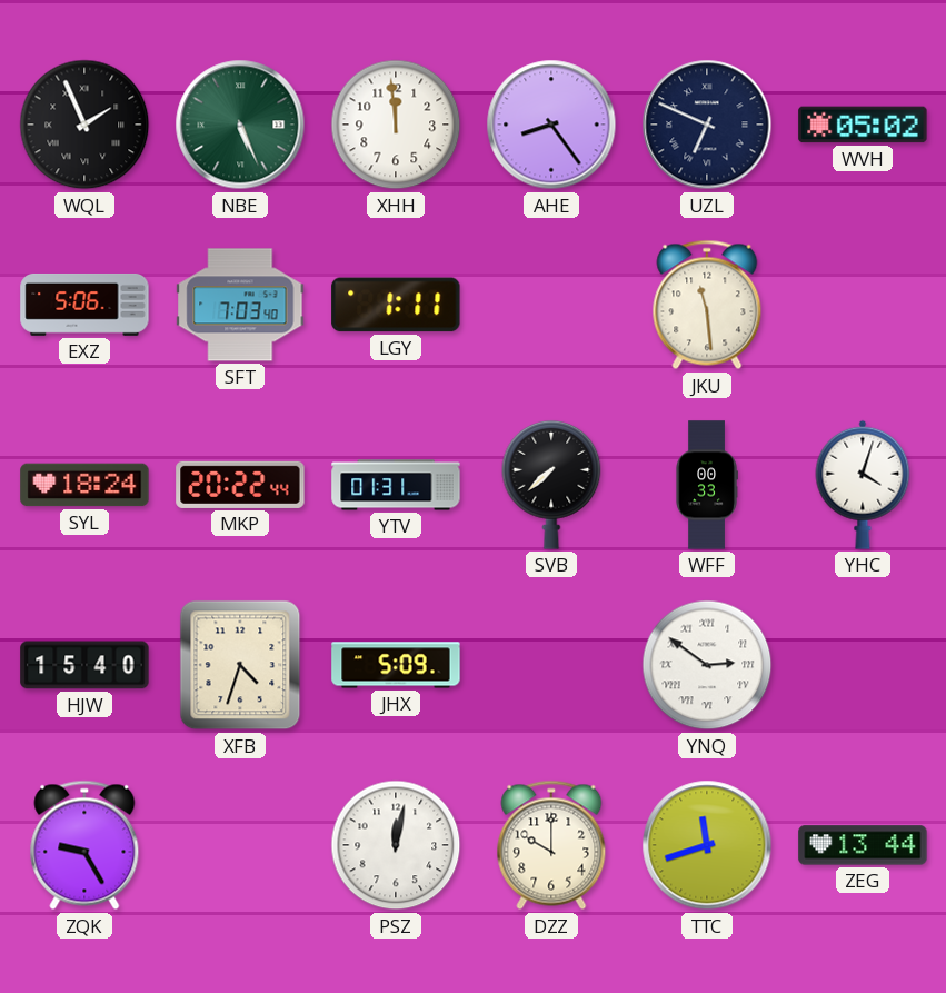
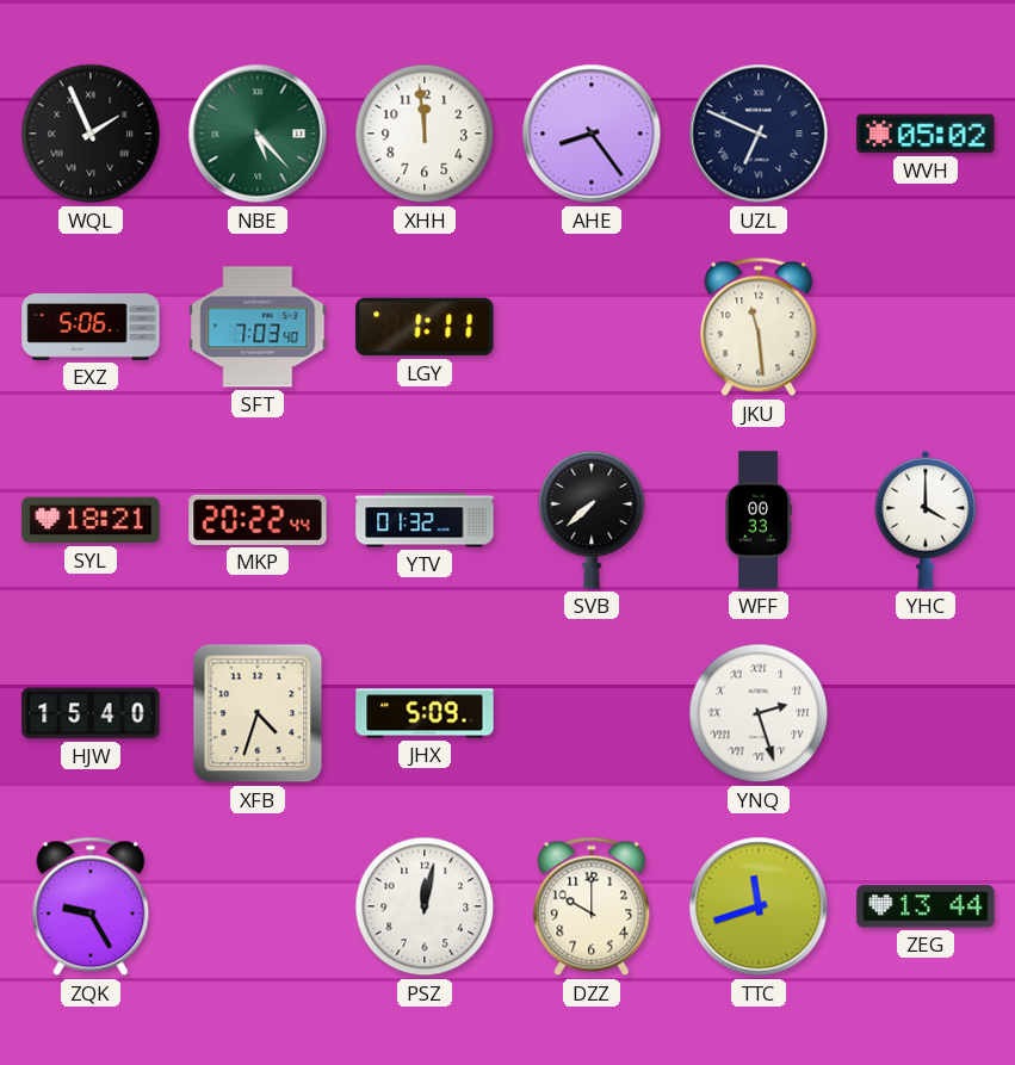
NBE: 5:26 -> 5:23
SYL: 18:24 -> 18:21
YTV: 01:31 -> 01:32
YHC: 4:03 -> 4:00
YNQ: 2:51 -> 2:27
